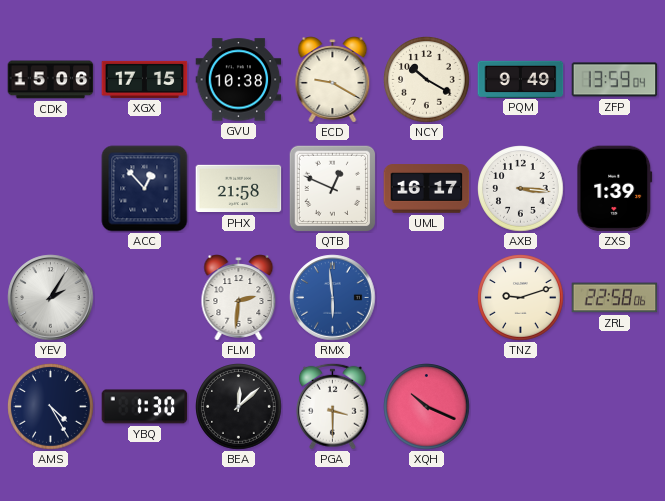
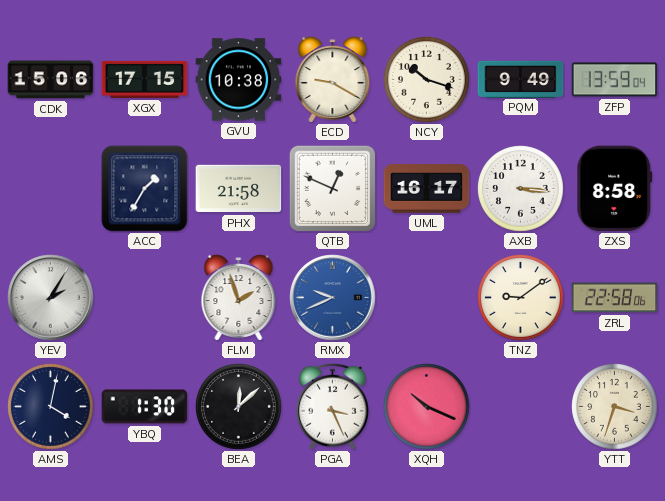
NCY: 10:20 -> 10:18
ACC: 12:53 -> 1:35
ZXS: 1:39 -> 8:58
FLM: 2:31 -> 1:57
RMX: 5:59 -> 9:41
TNZ: 9:12 -> 9:09
AMS: 4:25 -> 4:02
PGA: 3:30 -> 3:26
YTT: none -> 3:33
